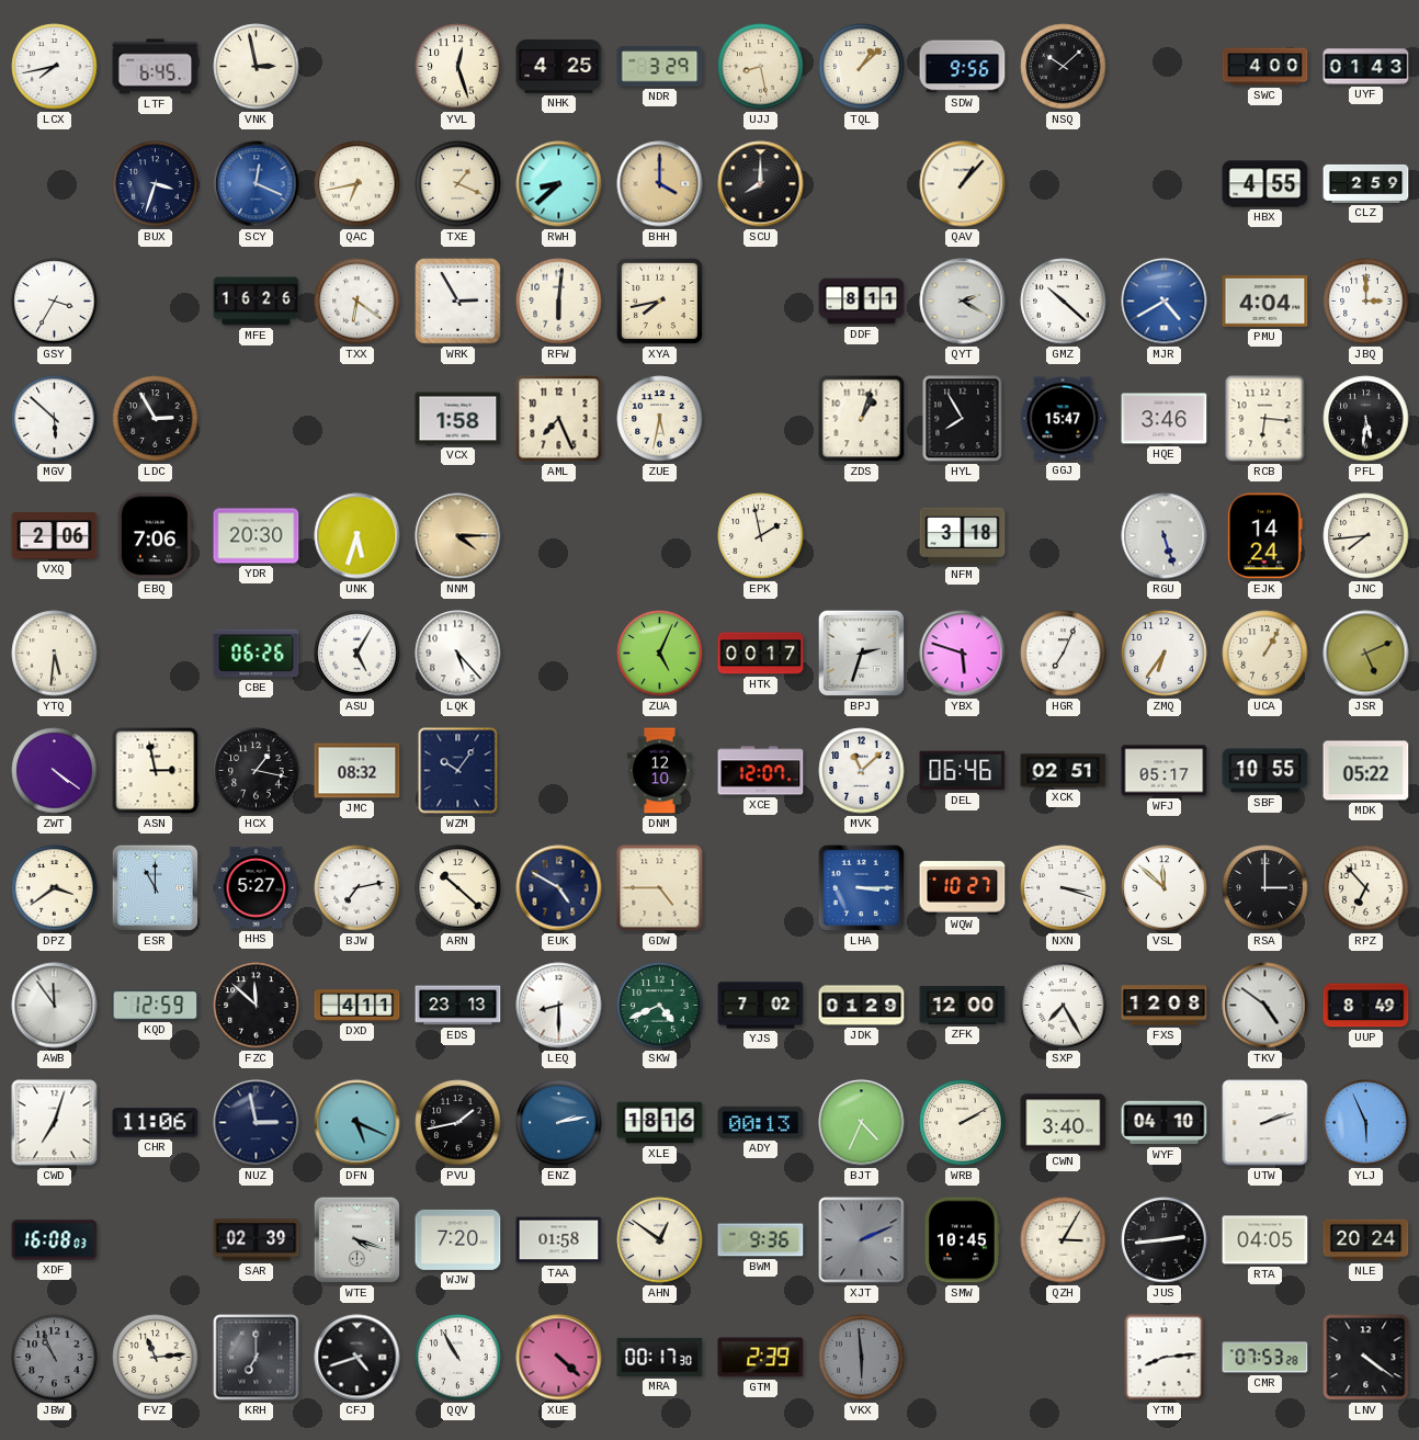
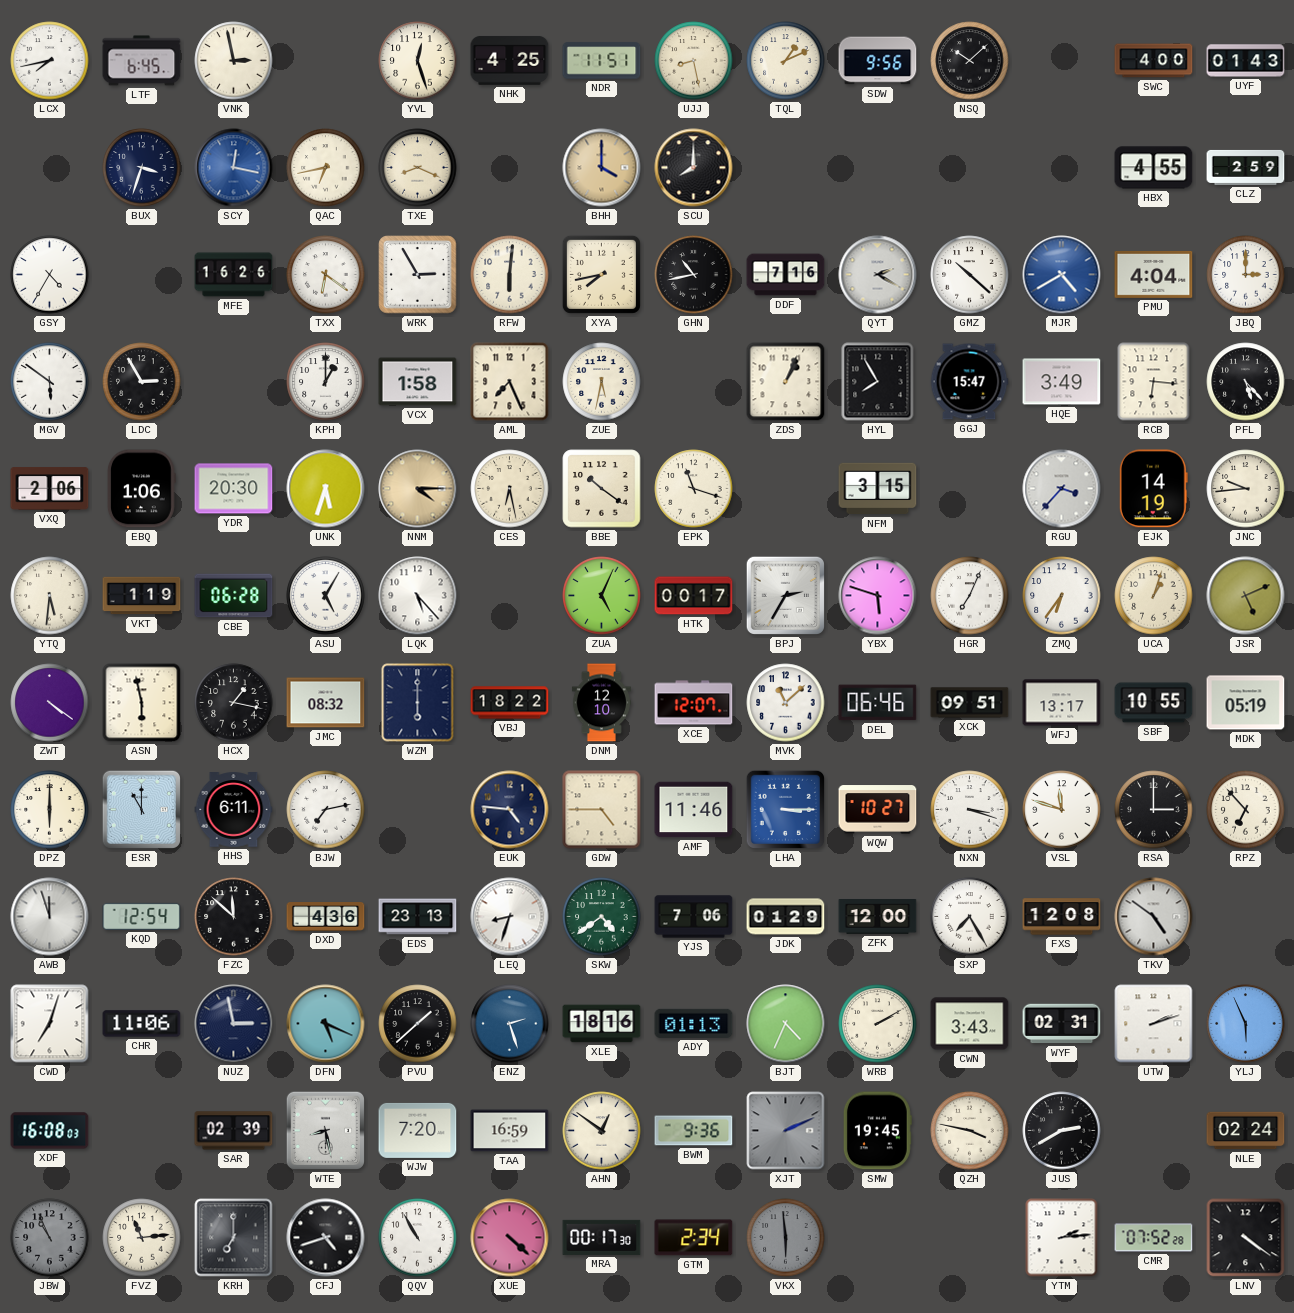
NDR: 3:29 -> 11:51
TQL: 1:08 -> 1:11
SCY: 12:19 -> 12:17
TXE: 1:19 -> 8:19
RWH: 8:38 -> none
QAV: 1:07 -> none
GSY: 3:35 -> 4:35
GHN: none -> 10:43
DDF: 8:11 -> 7:16
MGV: 5:52 -> 5:51
KPH: none -> 1:00
ZDS: 1:03 -> 1:04
HQE: 3:46 -> 3:49
PFL: 5:31 -> 5:23
EBQ: 7:06 -> 1:06
CES: none -> 6:28
BBE: none -> 10:21
EPK: 1:58 -> 11:18
NFM: 3:18 -> 3:15
RGU: 5:27 -> 3:37
EJK: 14:24 -> 14:19
JNC: 7:44 -> 9:44
VKT: none -> 1:19
CBE: 06:26 -> 06:28
BPJ: 2:33 -> 2:35
UCA: 1:05 -> 1:03
ASN: 2:58 -> 5:58
WZM: 10:06 -> 6:00
VBJ: none -> 18:22
XCK: 02:51 -> 09:51
WFJ: 05:17 -> 13:17
MDK: 05:22 -> 05:19
DPZ: 3:39 -> 6:00
HHS: 5:27 -> 6:11
ARN: 10:22 -> none
EUK: 4:50 -> 4:46
AMF: none -> 11:46
VSL: 11:52 -> 11:48
AWB: 11:54 -> 11:57
KQD: 12:59 -> 12:54
DXD: 4:11 -> 4:36
LEQ: 8:30 -> 8:33
SKW: 4:41 -> 4:39
YJS: 7:02 -> 7:06
UUP: 8:49 -> none
PVU: 1:43 -> 1:38
ENZ: 2:13 -> 2:27
ADY: 00:13 -> 01:13
CWN: 3:40 -> 3:43
WYF: 04:10 -> 02:31
WTE: 4:18 -> 8:28
TAA: 01:58 -> 16:59
SMW: 10:45 -> 19:45
QZH: 3:05 -> 3:47
JUS: 2:44 -> 2:40
RTA: 04:05 -> none
NLE: 20:24 -> 02:24
GTM: 2:39 -> 2:34
YTM: 8:14 -> 2:14
CMR: 07:53 -> 07:52
